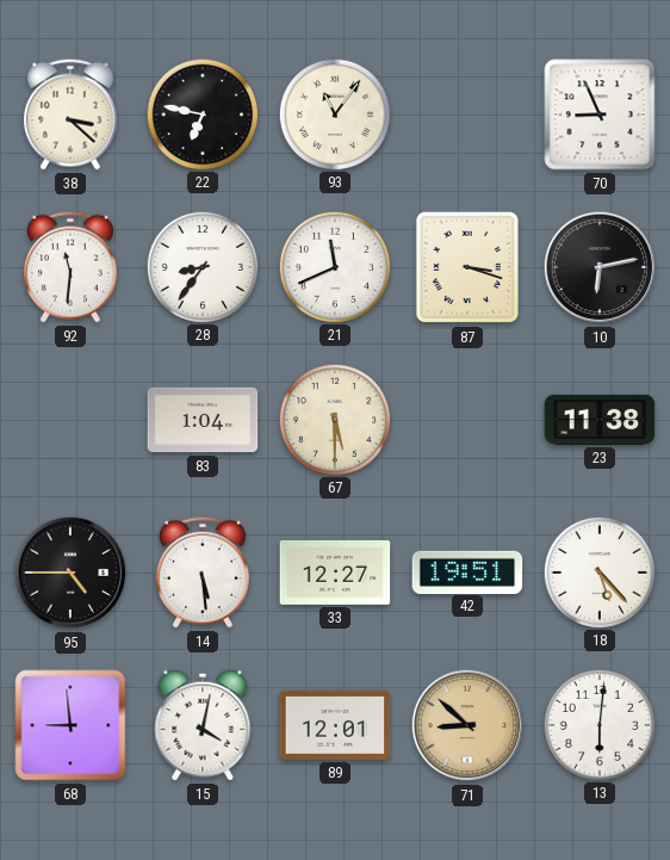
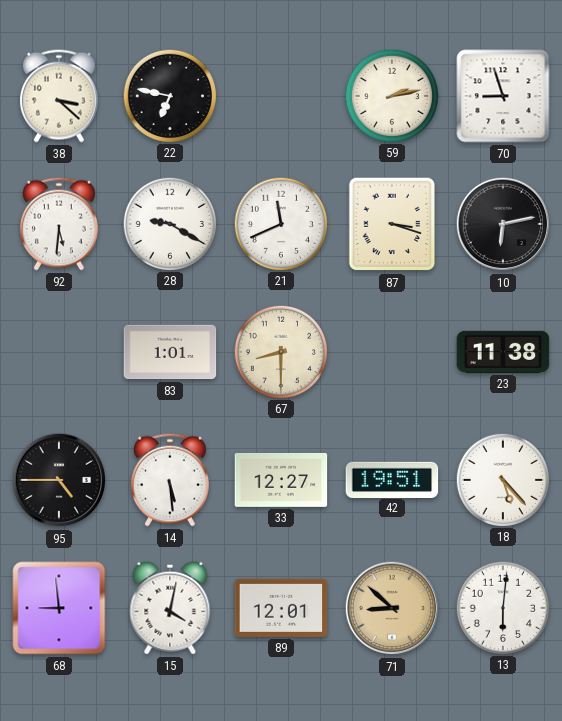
93: 11:06 -> none
59: none -> 2:13
70: 8:56 -> 8:57
92: 11:31 -> 5:31
28: 8:36 -> 9:20
83: 1:04 -> 1:01
67: 5:30 -> 8:30
